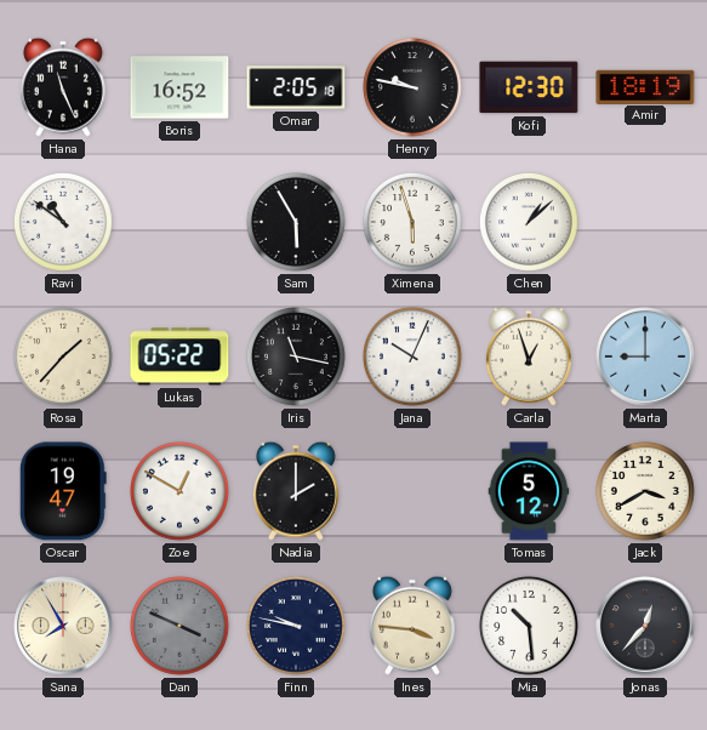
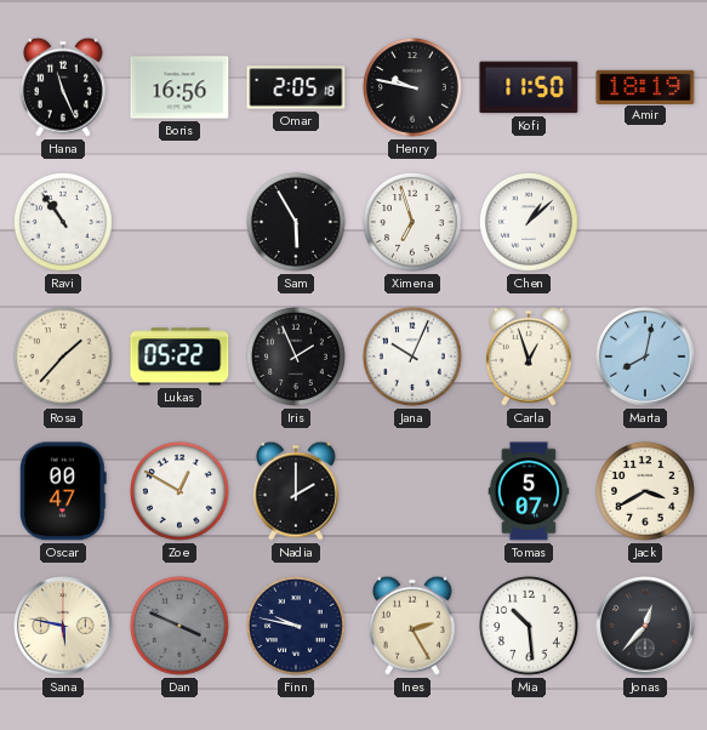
Boris: 16:52 -> 16:56
Kofi: 12:30 -> 11:50
Ravi: 10:51 -> 10:54
Ximena: 5:57 -> 6:57
Iris: 11:17 -> 1:56
Marta: 9:00 -> 8:02
Oscar: 19:47 -> 00:47
Tomas: 5:12 -> 5:07
Sana: 7:55 -> 5:47
Ines: 3:46 -> 2:25
